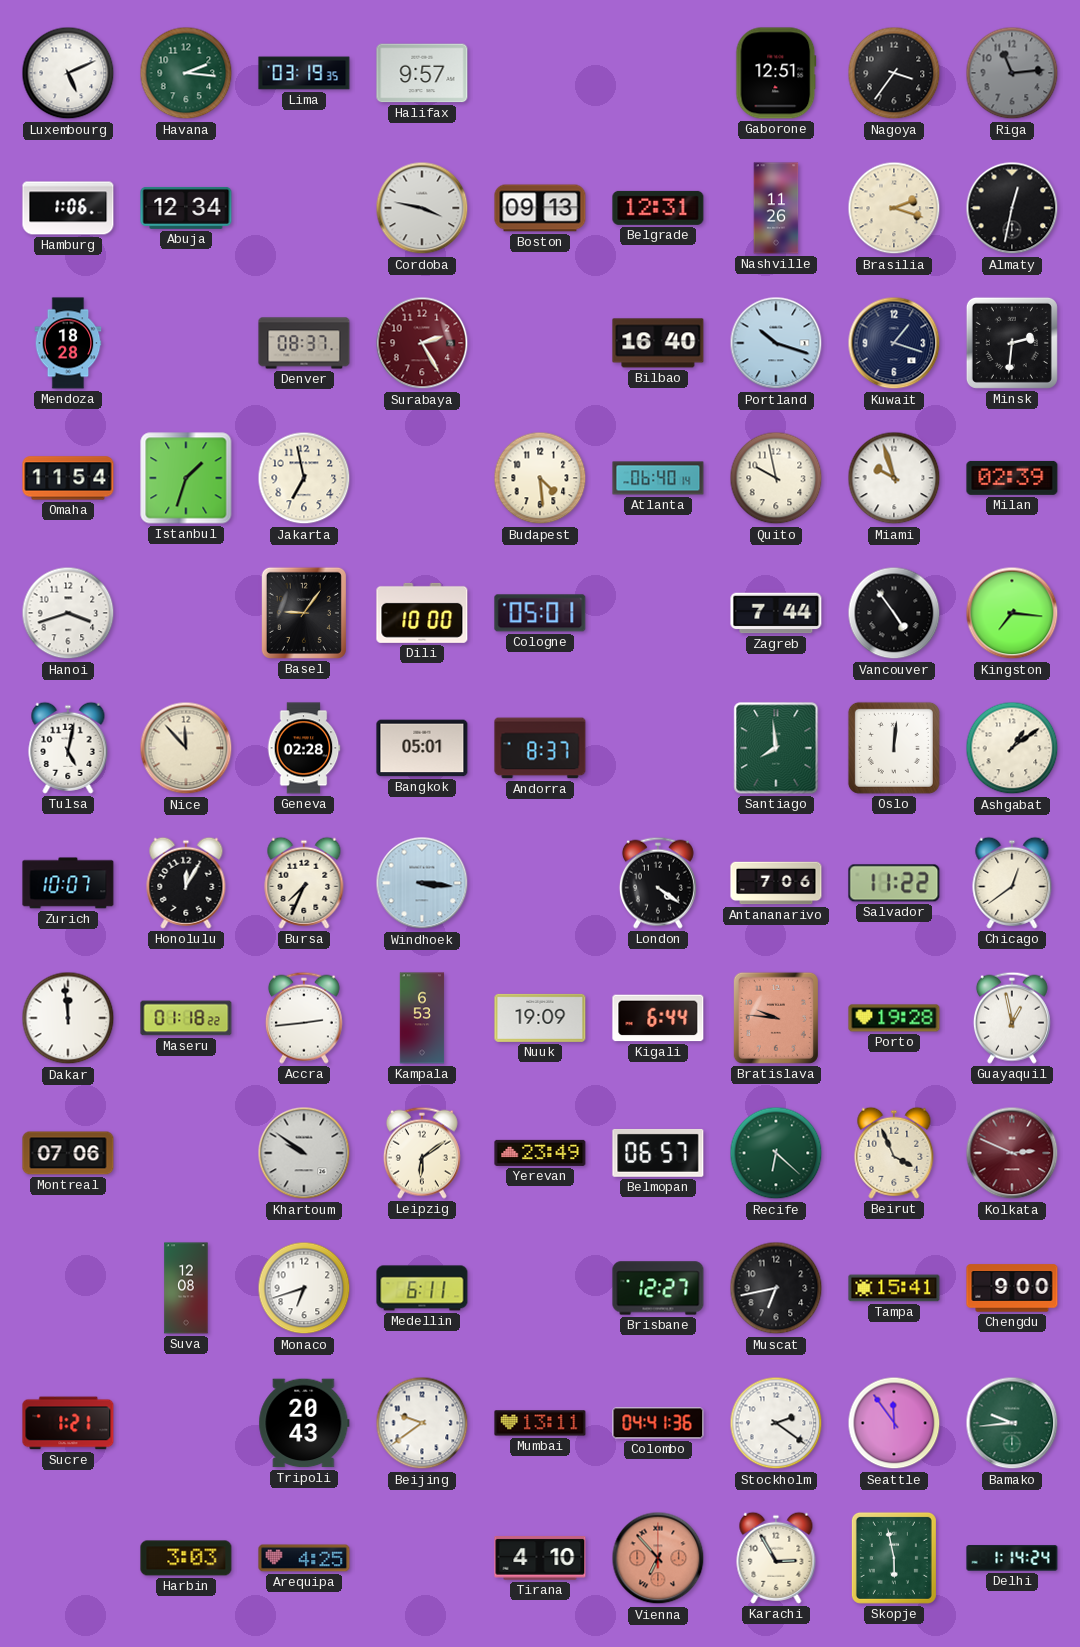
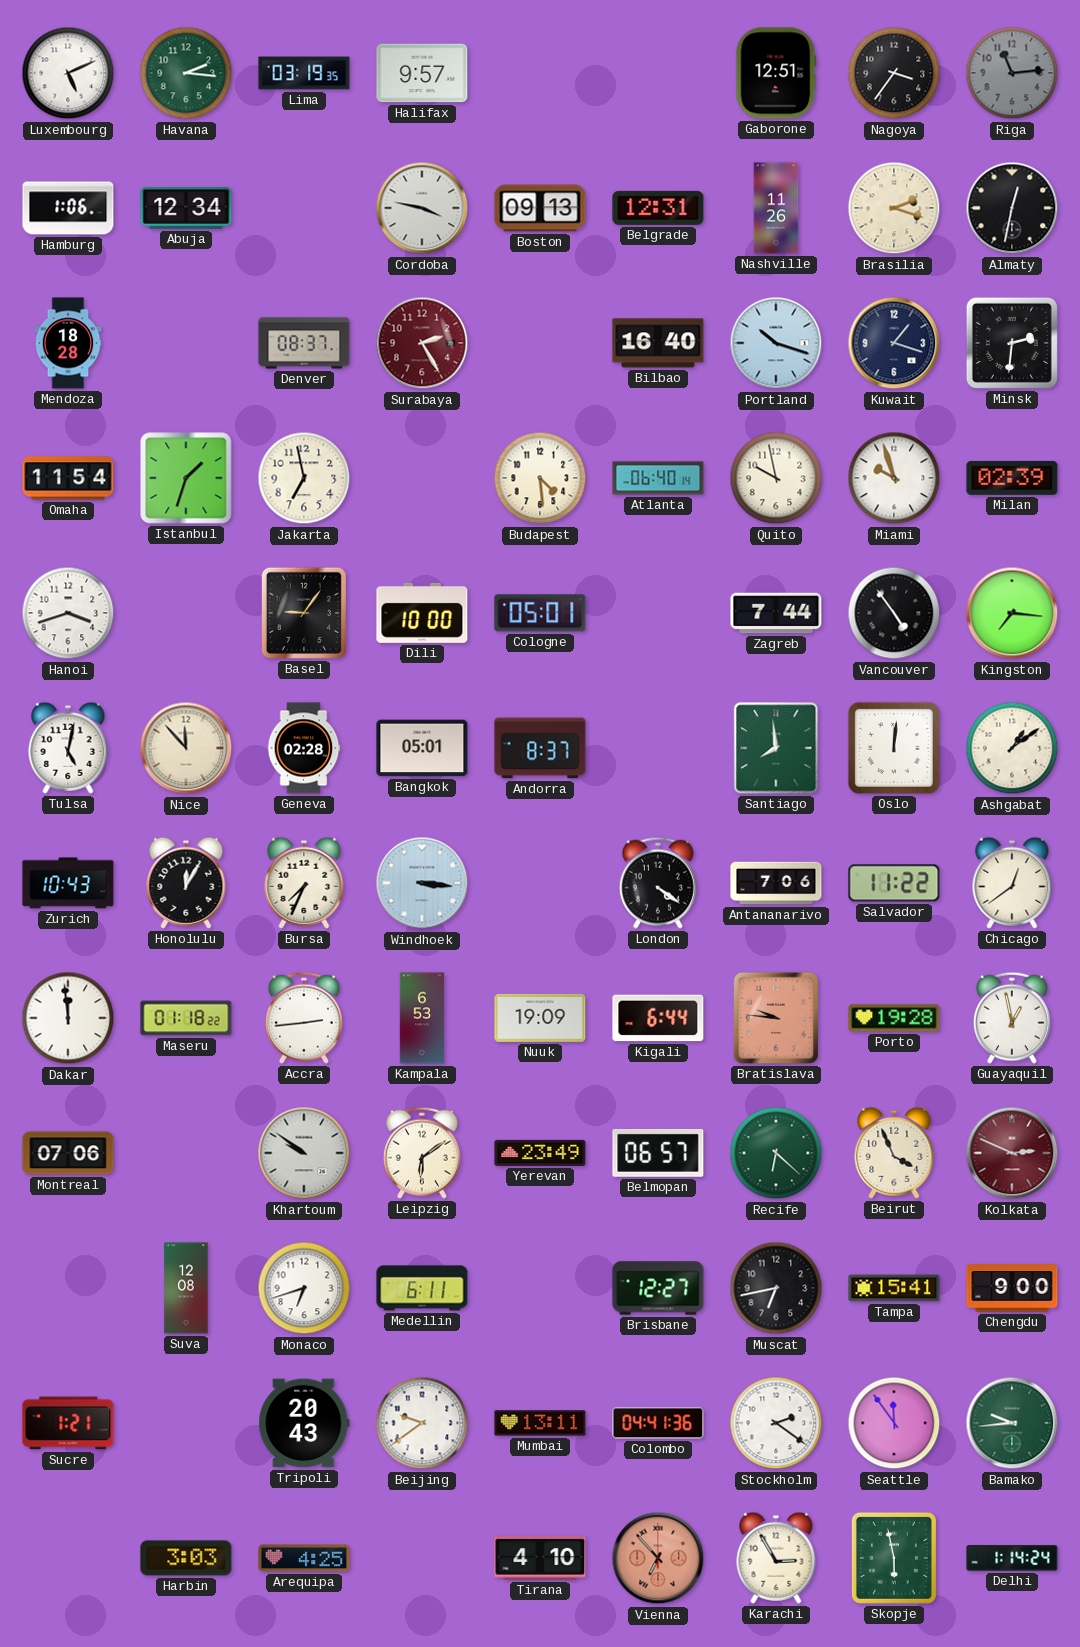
Zurich: 10:07 -> 10:43
